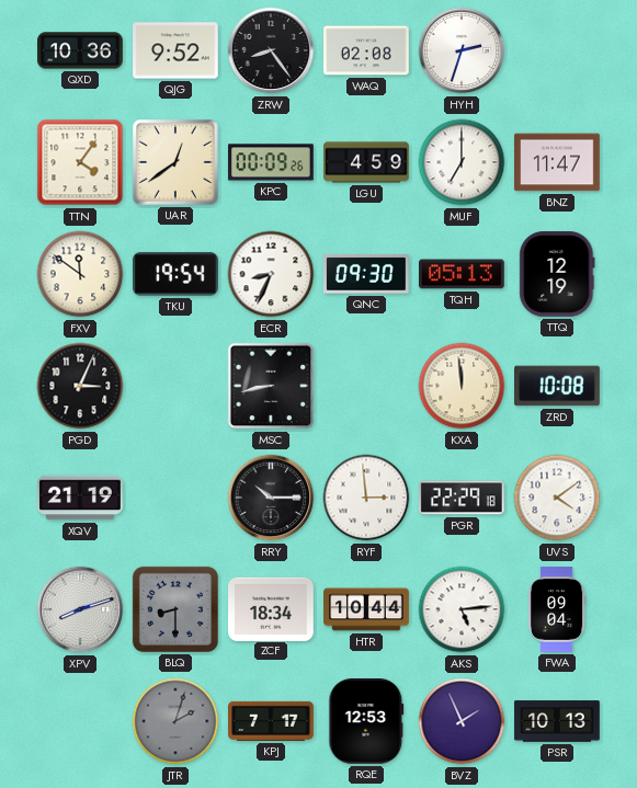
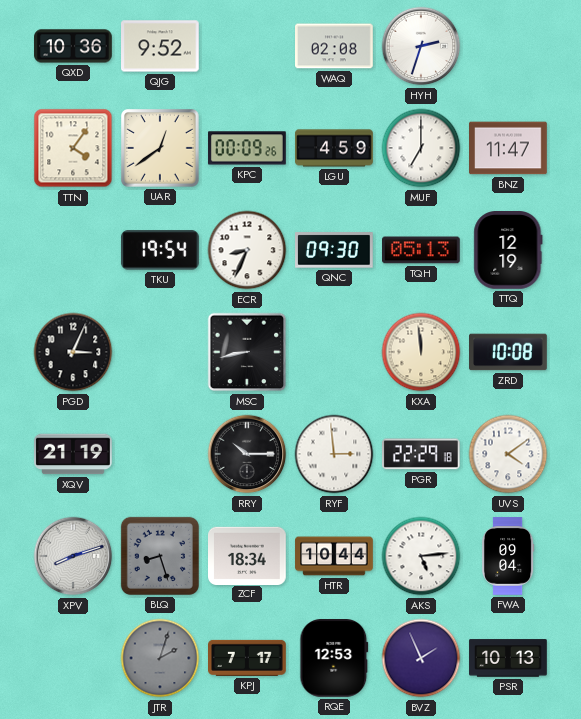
ZRW: 8:24 -> none
FXV: 11:51 -> none
BLQ: 8:30 -> 8:27
